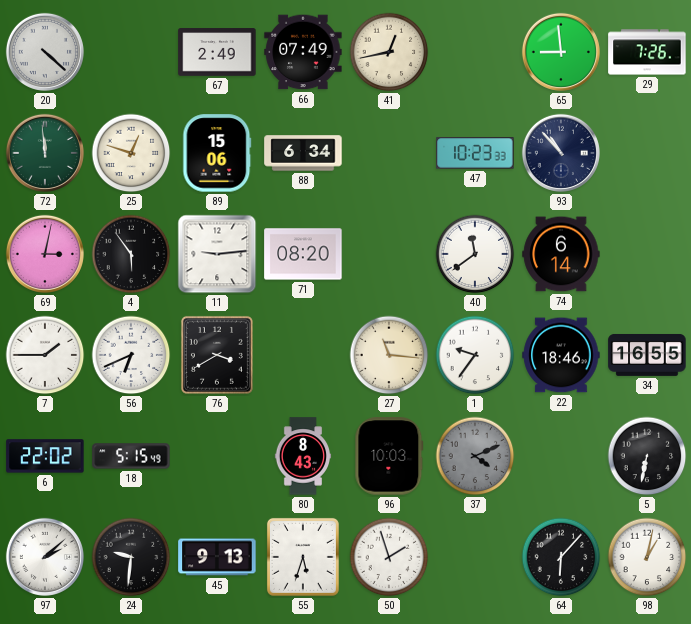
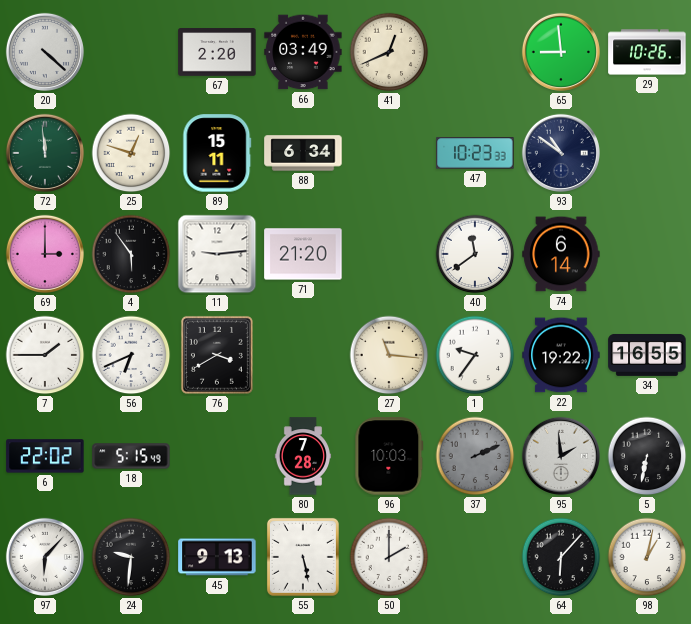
67: 2:49 -> 2:20
66: 07:49 -> 03:49
41: 12:43 -> 12:41
29: 7:26 -> 10:26
89: 15:06 -> 15:11
93: 10:53 -> 10:51
69: 3:02 -> 3:00
71: 08:20 -> 21:20
22: 18:46 -> 19:22
80: 8:43 -> 7:28
37: 4:11 -> 2:11
95: none -> 1:59
97: 2:08 -> 6:07
55: 5:33 -> 5:28
50: 1:57 -> 2:00
